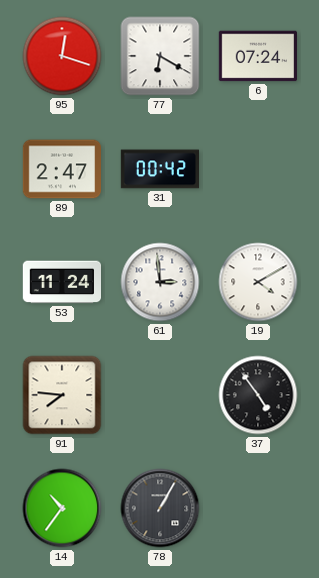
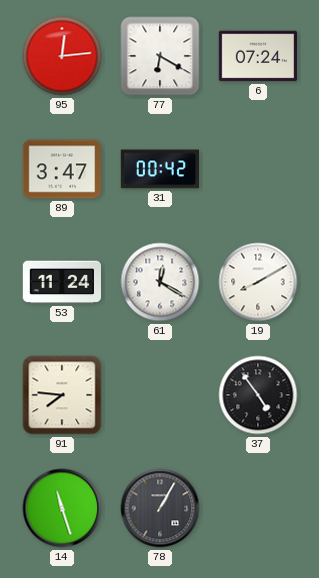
95: 12:18 -> 12:14
89: 2:47 -> 3:47
61: 2:59 -> 12:20
19: 4:10 -> 8:10
14: 10:36 -> 11:27
